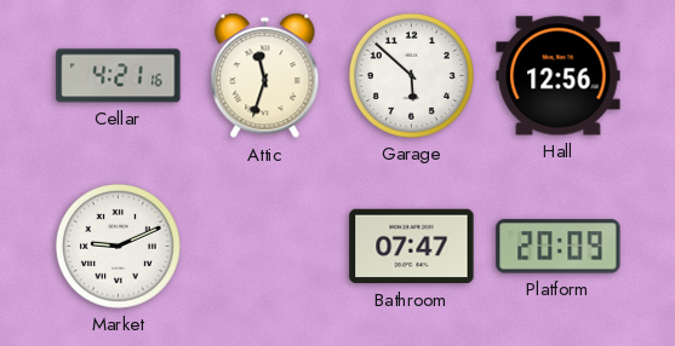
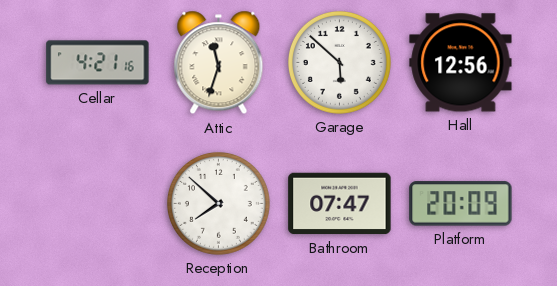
Market: 9:11 -> none
Reception: none -> 7:52
